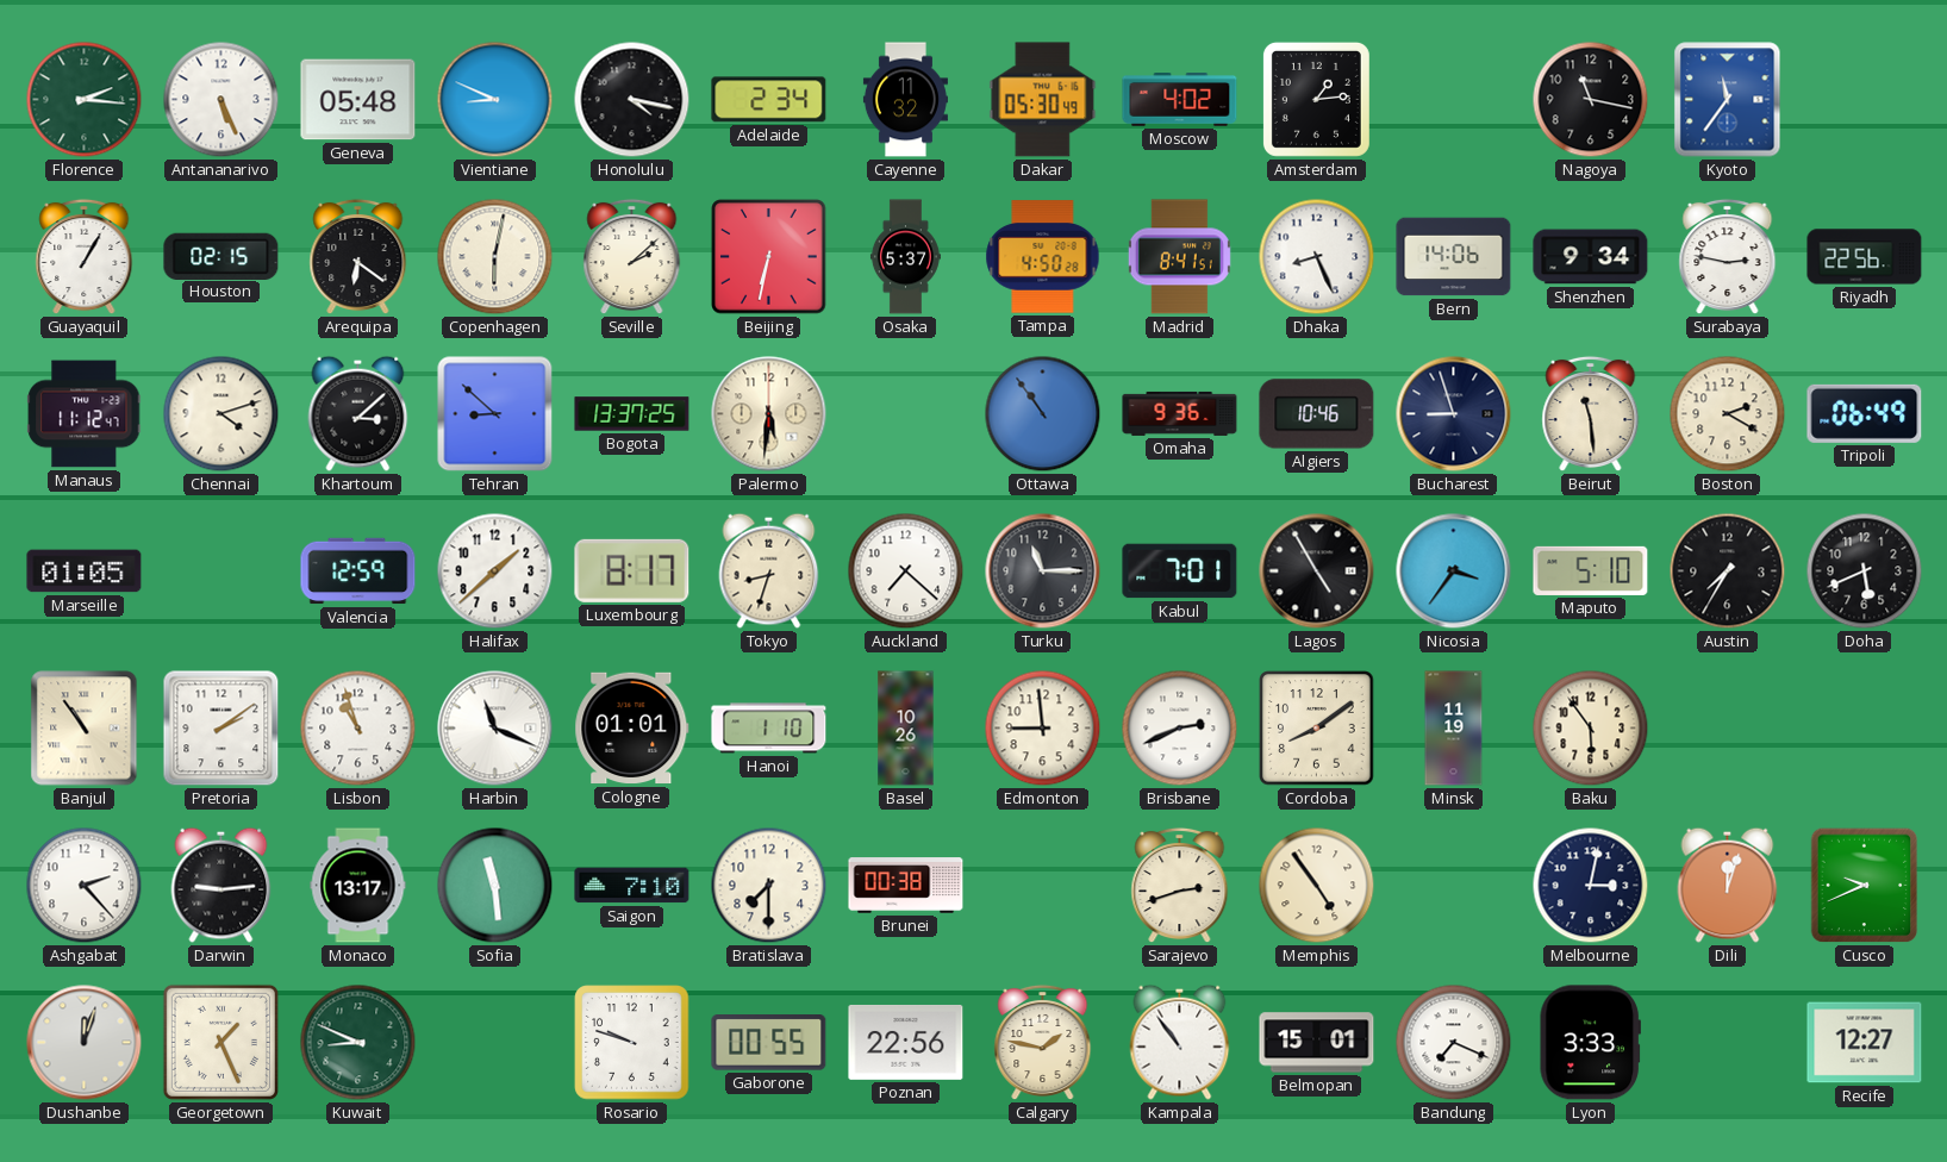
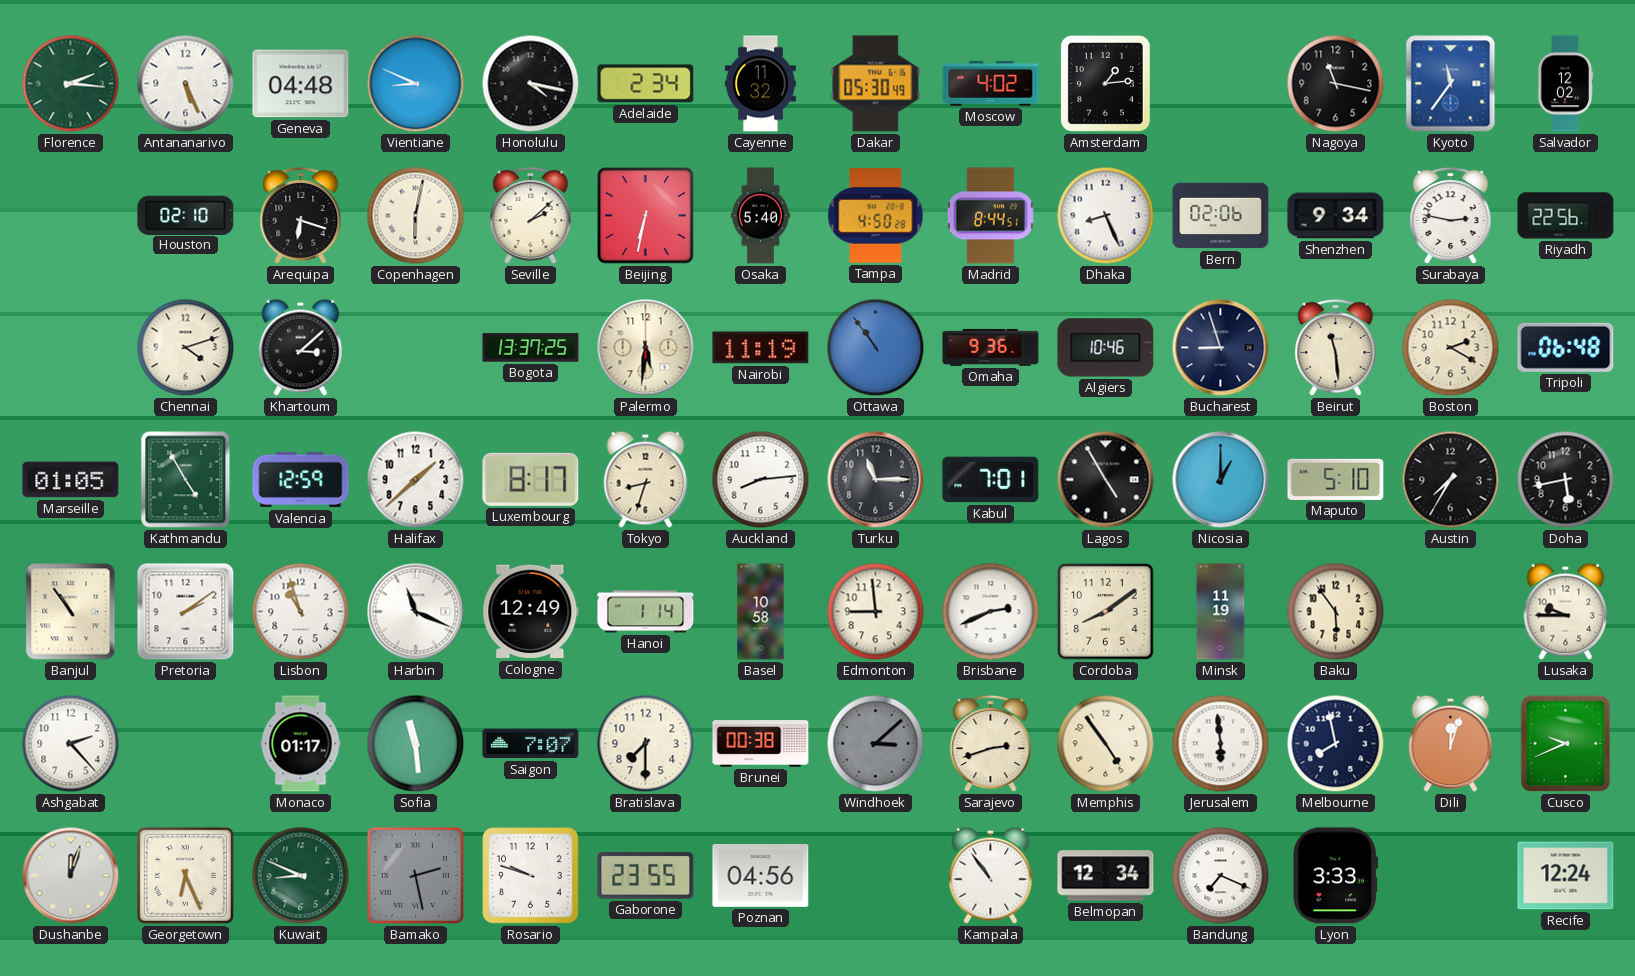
Geneva: 05:48 -> 04:48
Salvador: none -> 12:02
Guayaquil: 1:05 -> none
Houston: 02:15 -> 02:10
Arequipa: 6:21 -> 6:18
Osaka: 5:37 -> 5:40
Madrid: 8:41 -> 8:44
Bern: 14:06 -> 02:06
Manaus: 11:12 -> none
Tehran: 8:52 -> none
Nairobi: none -> 11:19
Tripoli: 06:49 -> 06:48
Kathmandu: none -> 4:55
Auckland: 7:22 -> 8:14
Nicosia: 3:36 -> 1:00
Doha: 5:41 -> 5:43
Cologne: 01:01 -> 12:49
Hanoi: 1:10 -> 1:14
Basel: 10:26 -> 10:58
Lusaka: none -> 9:45
Darwin: 9:14 -> none
Monaco: 13:17 -> 01:17
Saigon: 7:10 -> 7:07
Windhoek: none -> 3:08
Jerusalem: none -> 5:59
Melbourne: 3:02 -> 7:58
Georgetown: 1:26 -> 6:26
Bamako: none -> 2:28
Gaborone: 00:55 -> 23:55
Poznan: 22:56 -> 04:56
Calgary: 1:47 -> none
Belmopan: 15:01 -> 12:34
Recife: 12:27 -> 12:24
